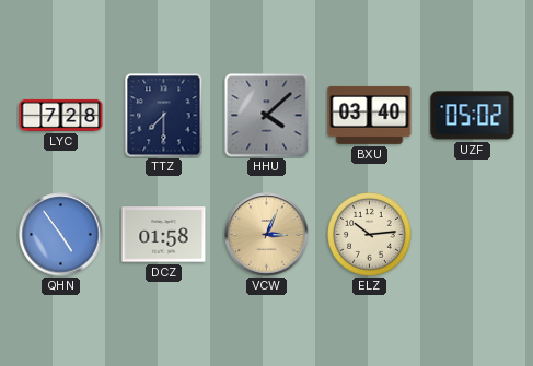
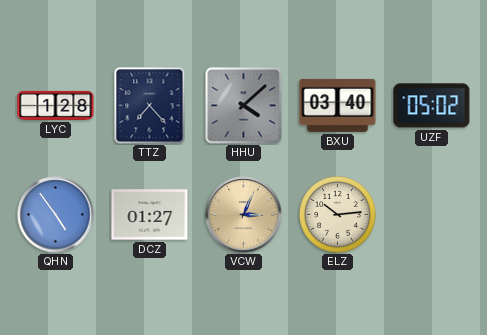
LYC: 7:28 -> 1:28
TTZ: 7:30 -> 7:23
DCZ: 01:58 -> 01:27
